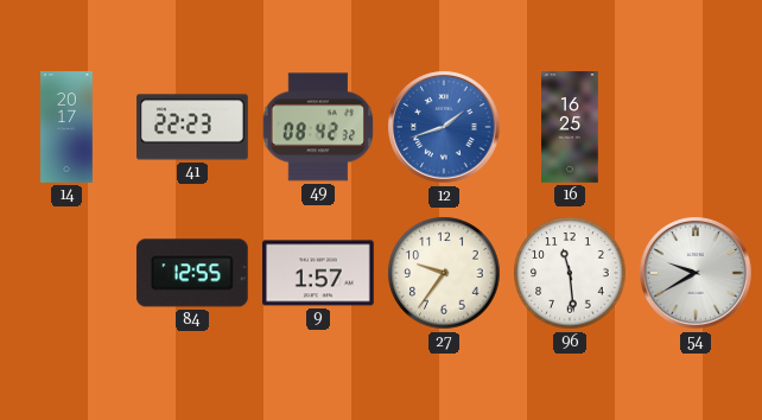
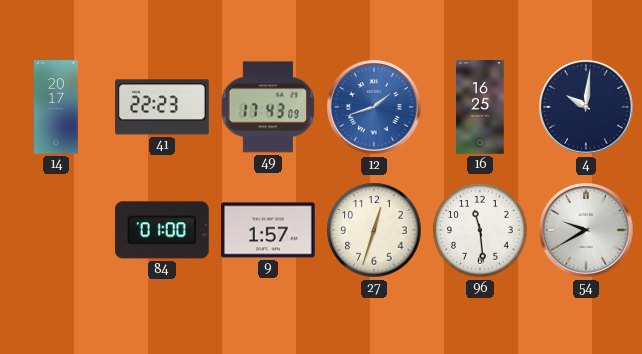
49: 08:42 -> 17:43
4: none -> 10:01
84: 12:55 -> 01:00
27: 9:36 -> 12:33
